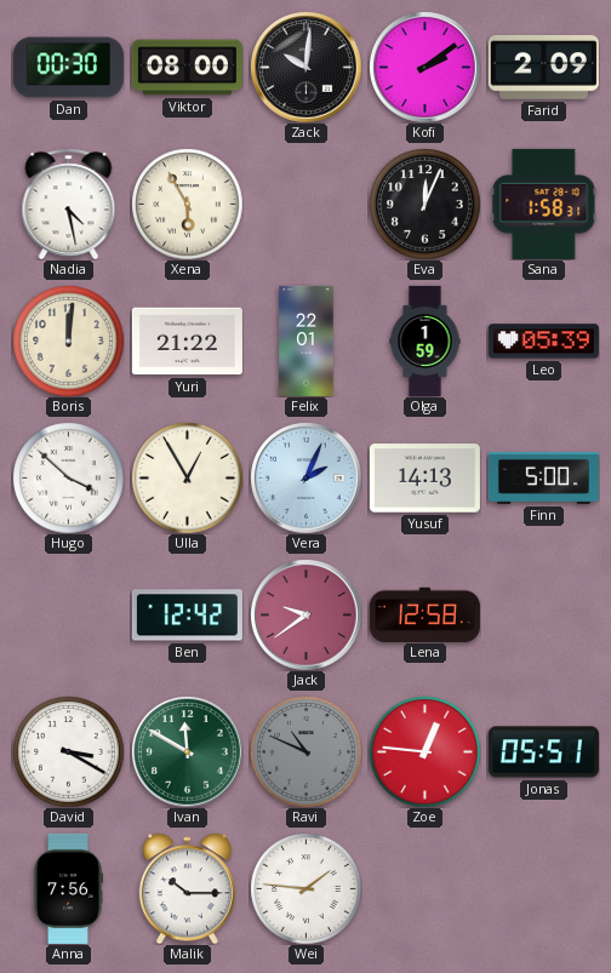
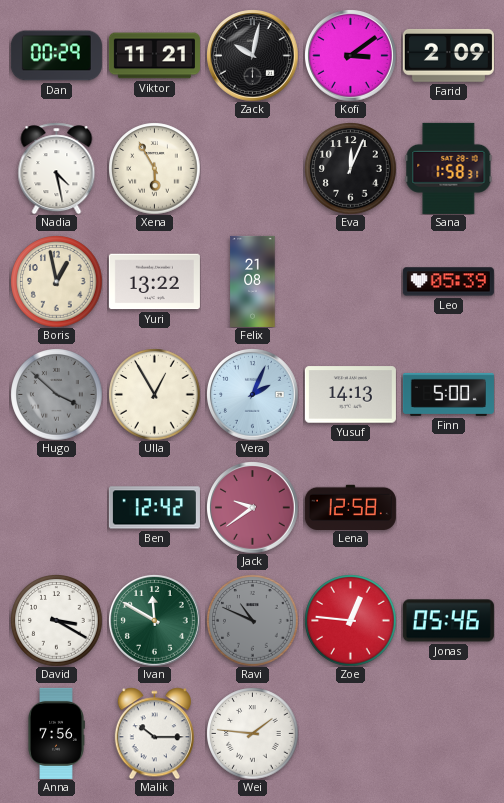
Dan: 00:30 -> 00:29
Viktor: 08:00 -> 11:21
Zack: 10:01 -> 10:02
Kofi: 2:09 -> 3:09
Boris: 12:01 -> 12:58
Yuri: 21:22 -> 13:22
Felix: 22:01 -> 21:08
Olga: 1:59 -> none
Hugo dial: white -> grey
Jonas: 05:51 -> 05:46
